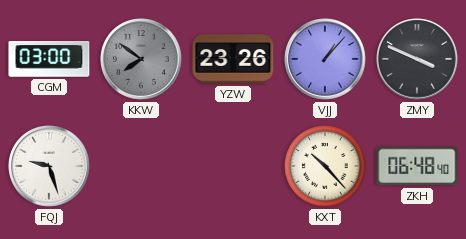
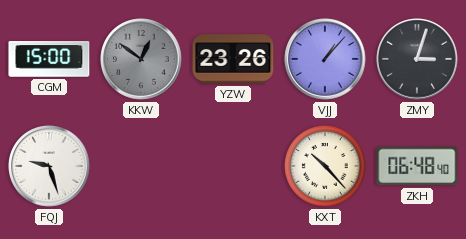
CGM: 03:00 -> 15:00
KKW: 7:51 -> 12:51
ZMY: 3:49 -> 3:03
